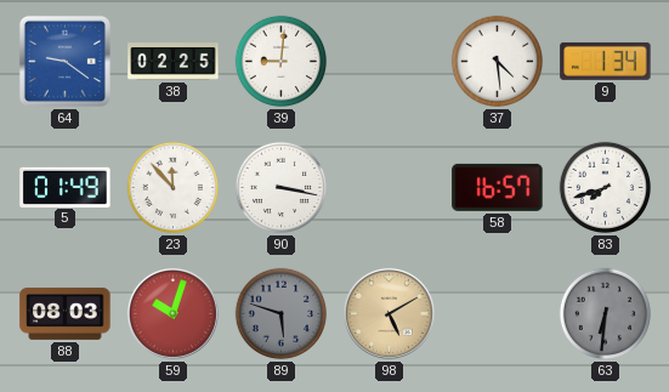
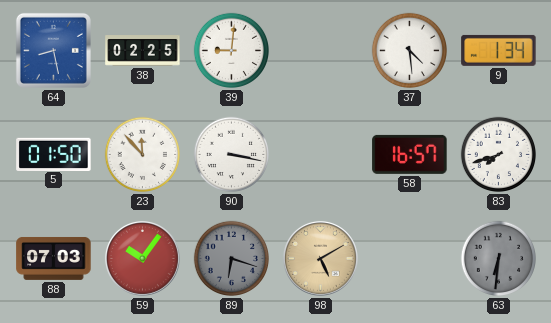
64: 9:21 -> 8:28
5: 01:49 -> 01:50
88: 08:03 -> 07:03
59: 10:03 -> 10:06
89: 5:48 -> 6:18
